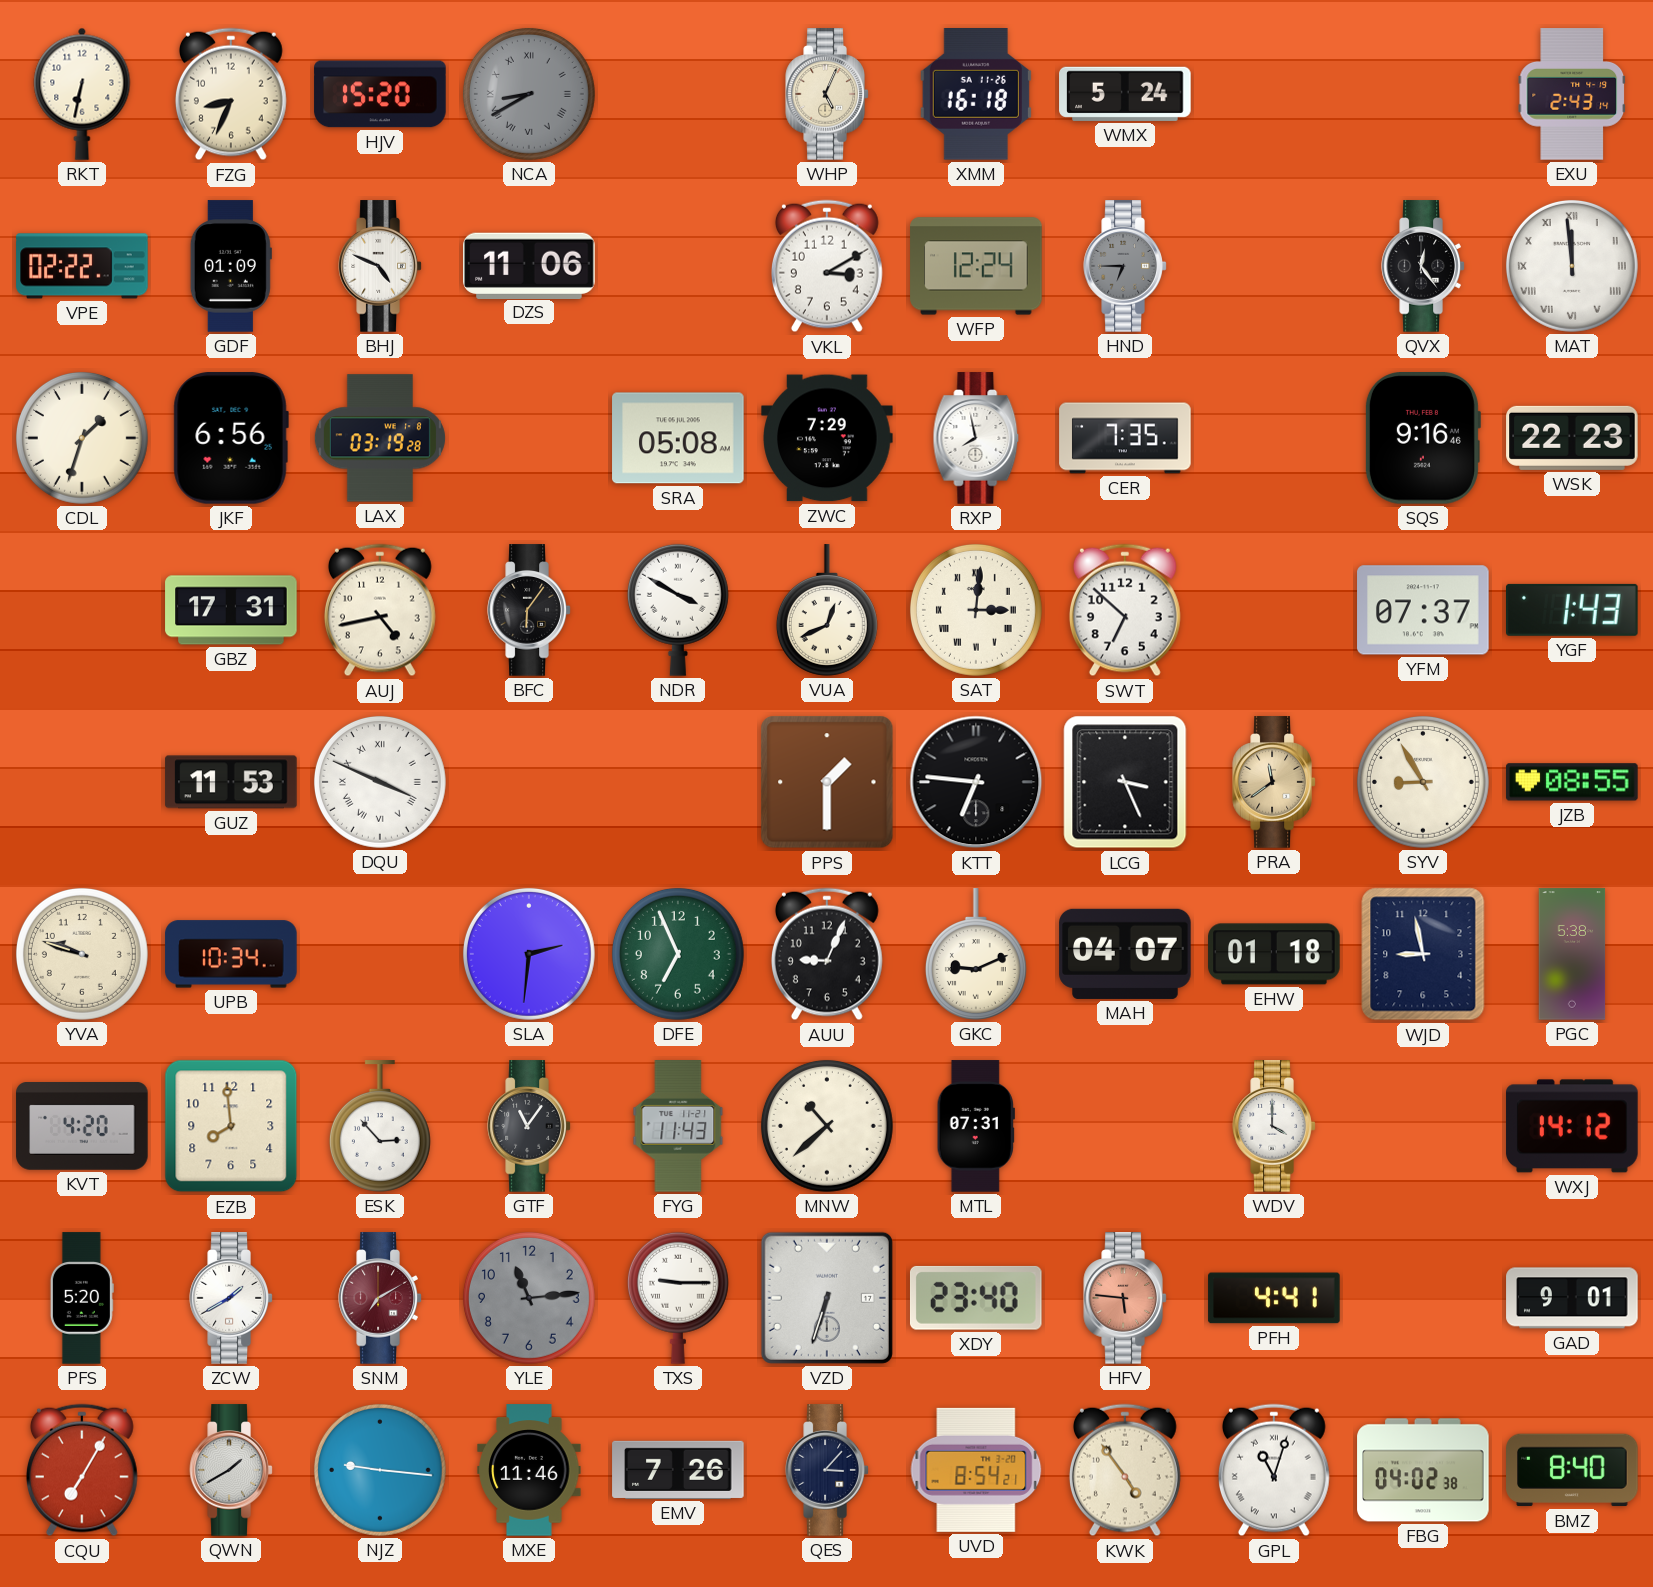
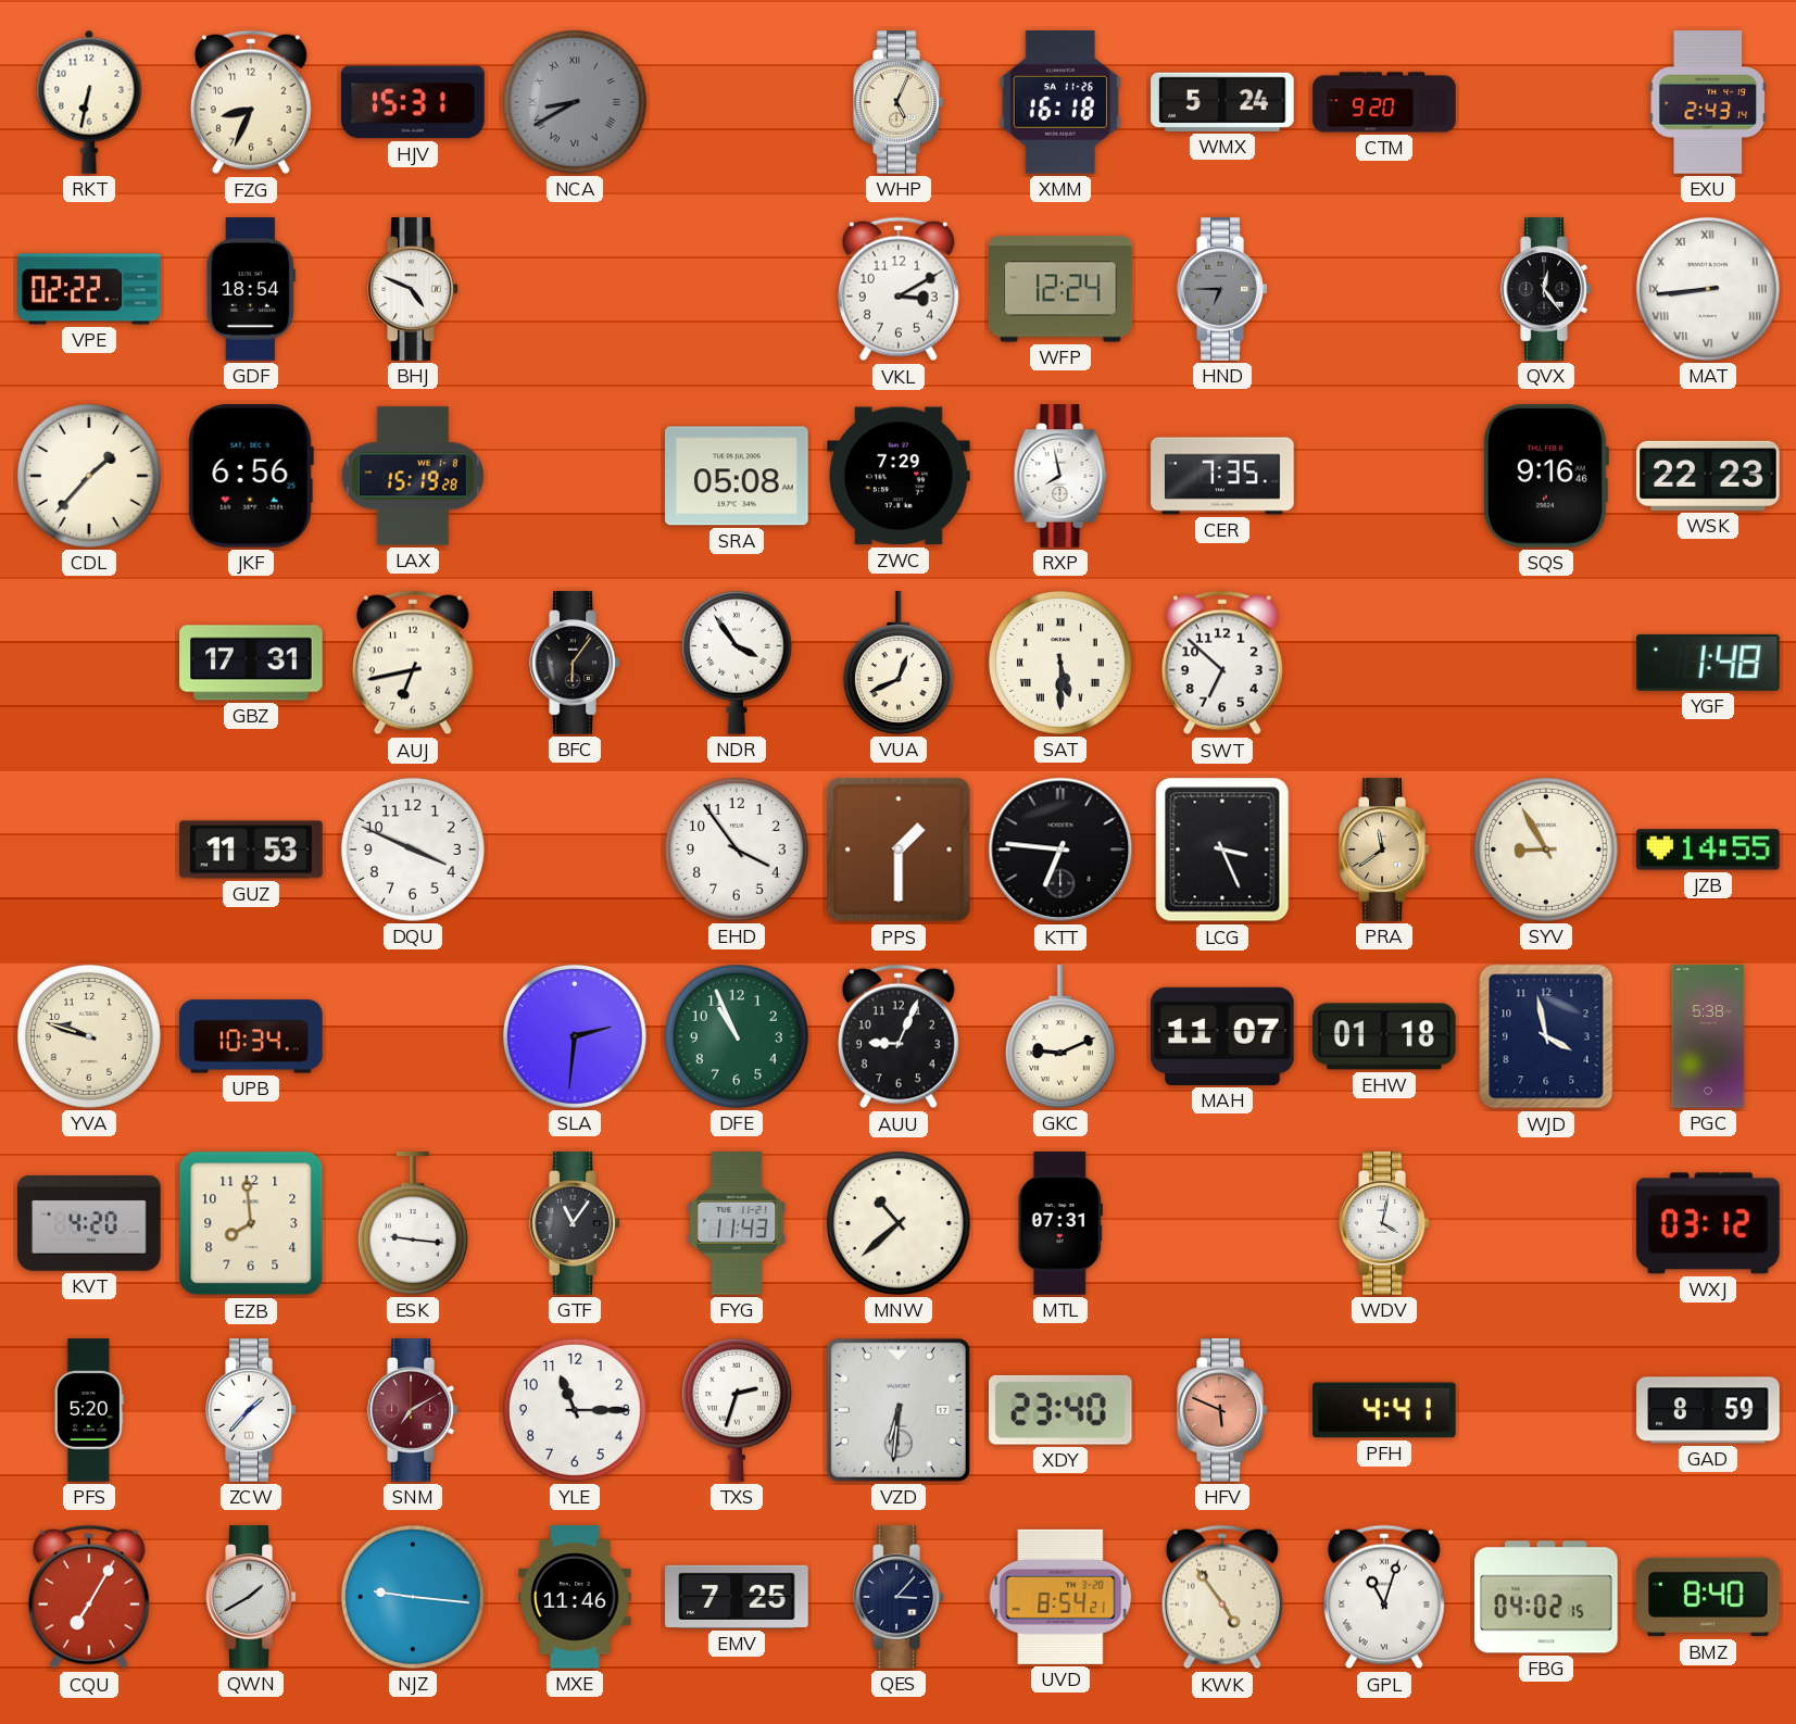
HJV: 15:20 -> 15:31
CTM: none -> 9:20
GDF: 01:09 -> 18:54
DZS: 11:06 -> none
MAT: 11:59 -> 8:44
CDL: 1:33 -> 1:37
LAX: 03:19 -> 15:19
AUJ: 4:43 -> 6:43
NDR: 3:50 -> 3:54
SAT: 3:01 -> 5:30
YFM: 07:37 -> none
YGF: 1:43 -> 1:48
DQU numerals: Roman -> Arabic
EHD: none -> 3:54
JZB: 08:55 -> 14:55
DFE: 6:56 -> 10:56
MAH: 04:07 -> 11:07
WJD: 8:58 -> 3:58
ESK: 2:53 -> 9:16
WDV: 4:00 -> 4:02
WXJ: 14:12 -> 03:12
ZCW: 1:40 -> 1:37
YLE: 11:14 -> 11:15
YLE dial: grey -> white
TXS: 9:15 -> 2:33
VZD: 6:33 -> 6:31
HFV: 5:46 -> 5:49
GAD: 9:01 -> 8:59
EMV: 7:26 -> 7:25
FBG: 04:02:38 -> 04:02:15
